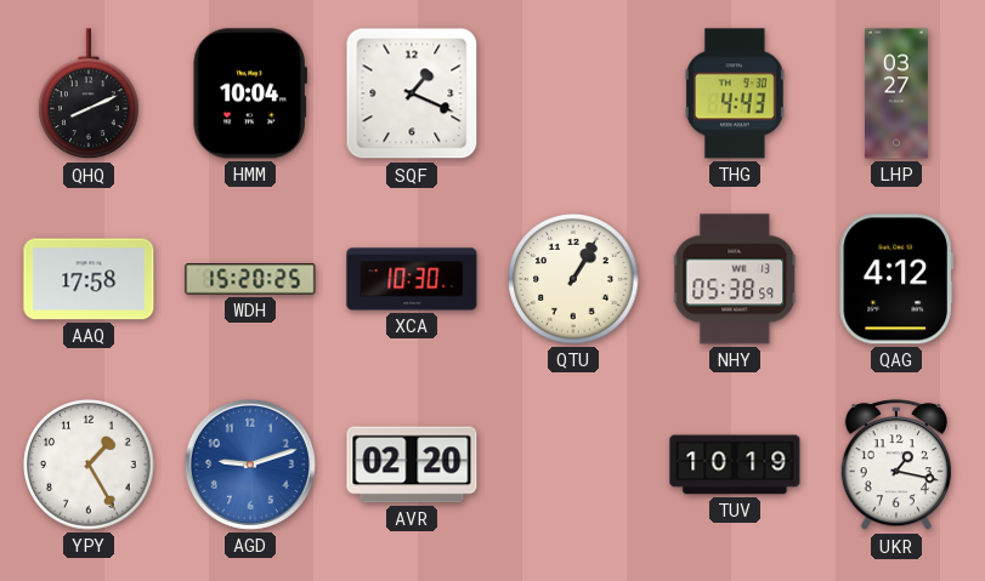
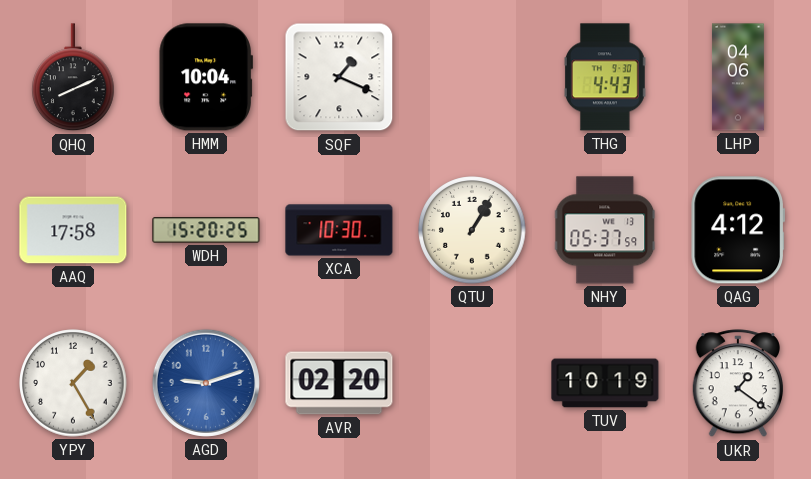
LHP: 03:27 -> 04:06
NHY: 05:38 -> 05:37
UKR: 1:17 -> 1:21
